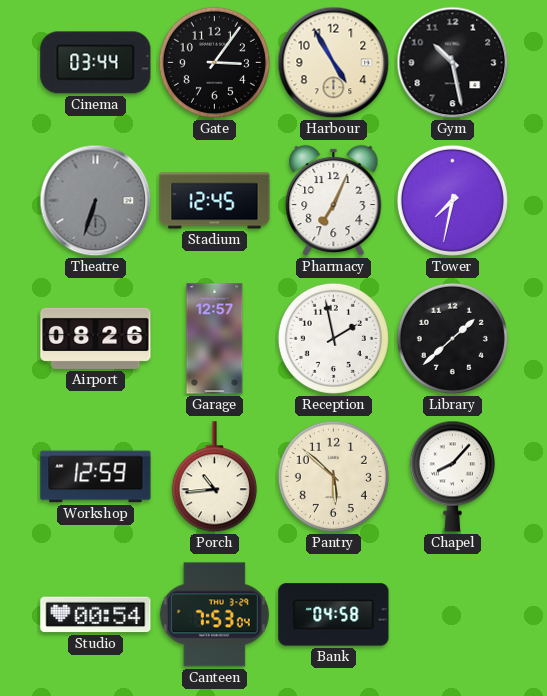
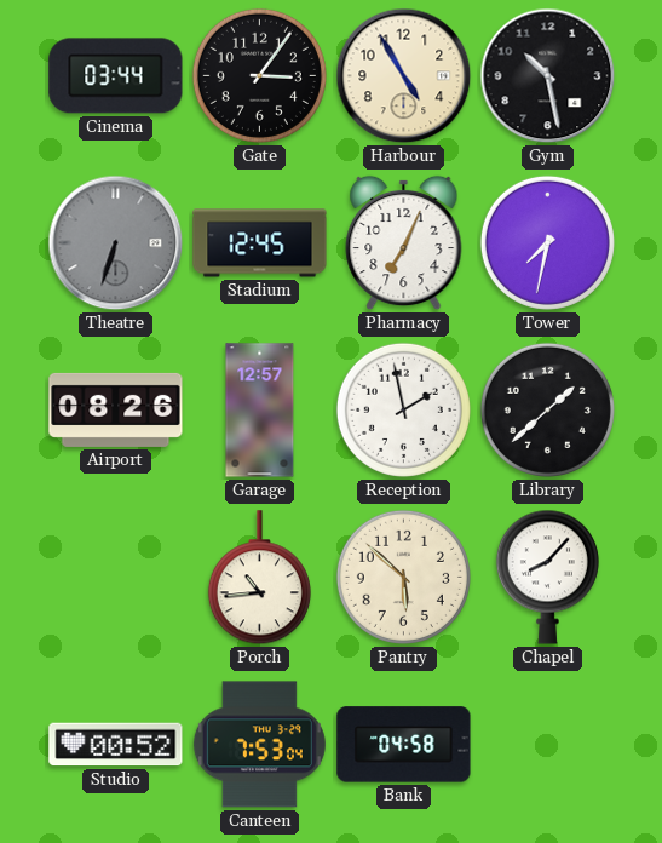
Workshop: 12:59 -> none
Studio: 00:54 -> 00:52
